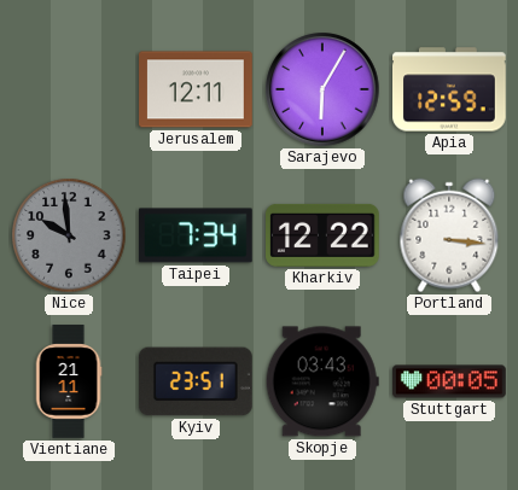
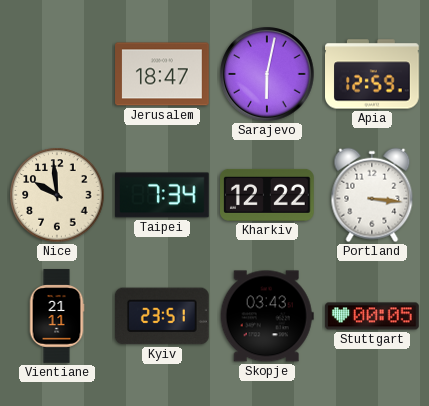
Jerusalem: 12:11 -> 18:47
Sarajevo: 6:05 -> 6:02
Nice dial: grey -> cream
